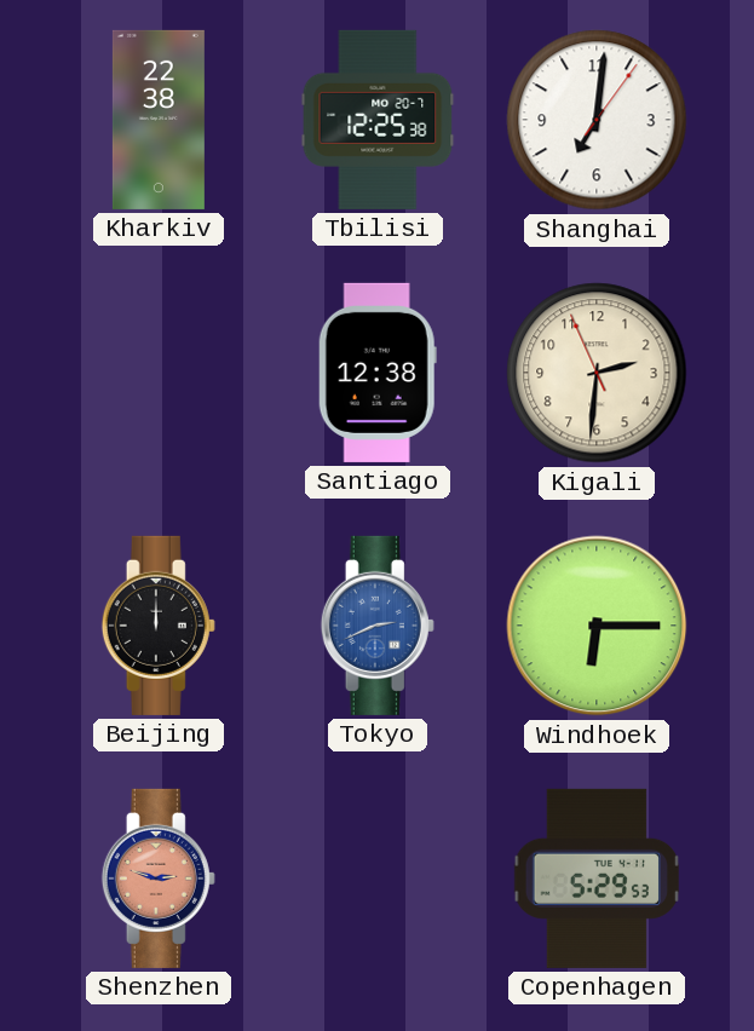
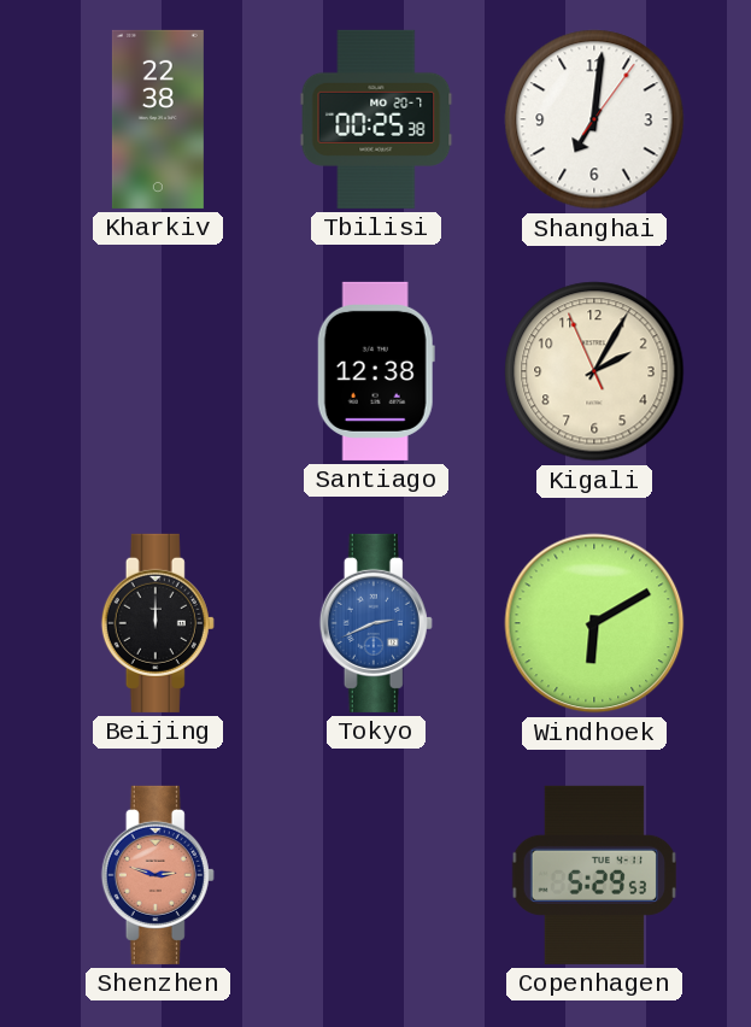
Tbilisi: 12:25 -> 00:25
Kigali: 2:30 -> 2:04
Windhoek: 6:15 -> 6:10
